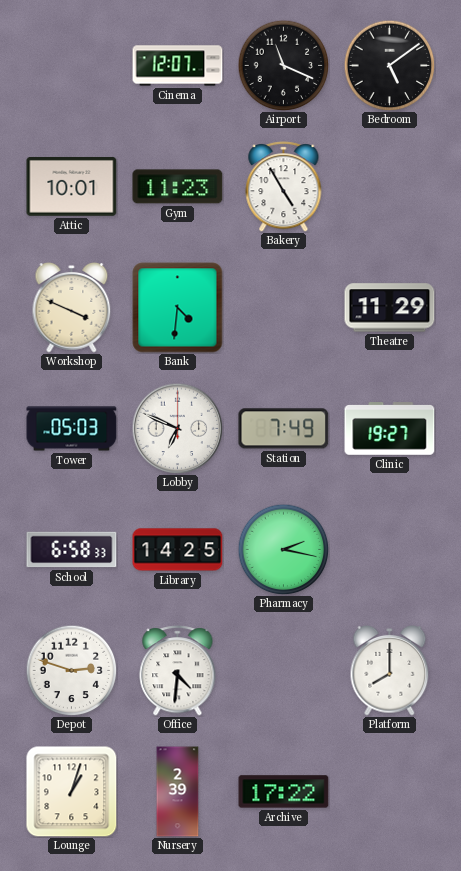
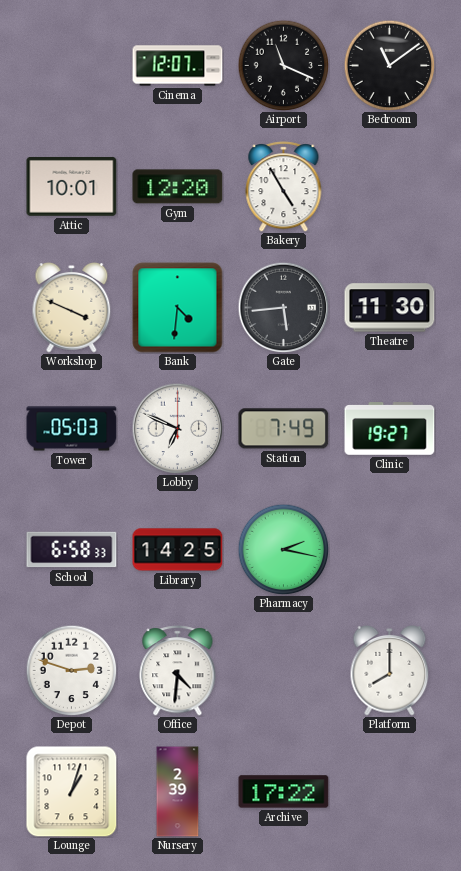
Bedroom: 5:09 -> 11:09
Gym: 11:23 -> 12:20
Gate: none -> 5:44
Theatre: 11:29 -> 11:30
